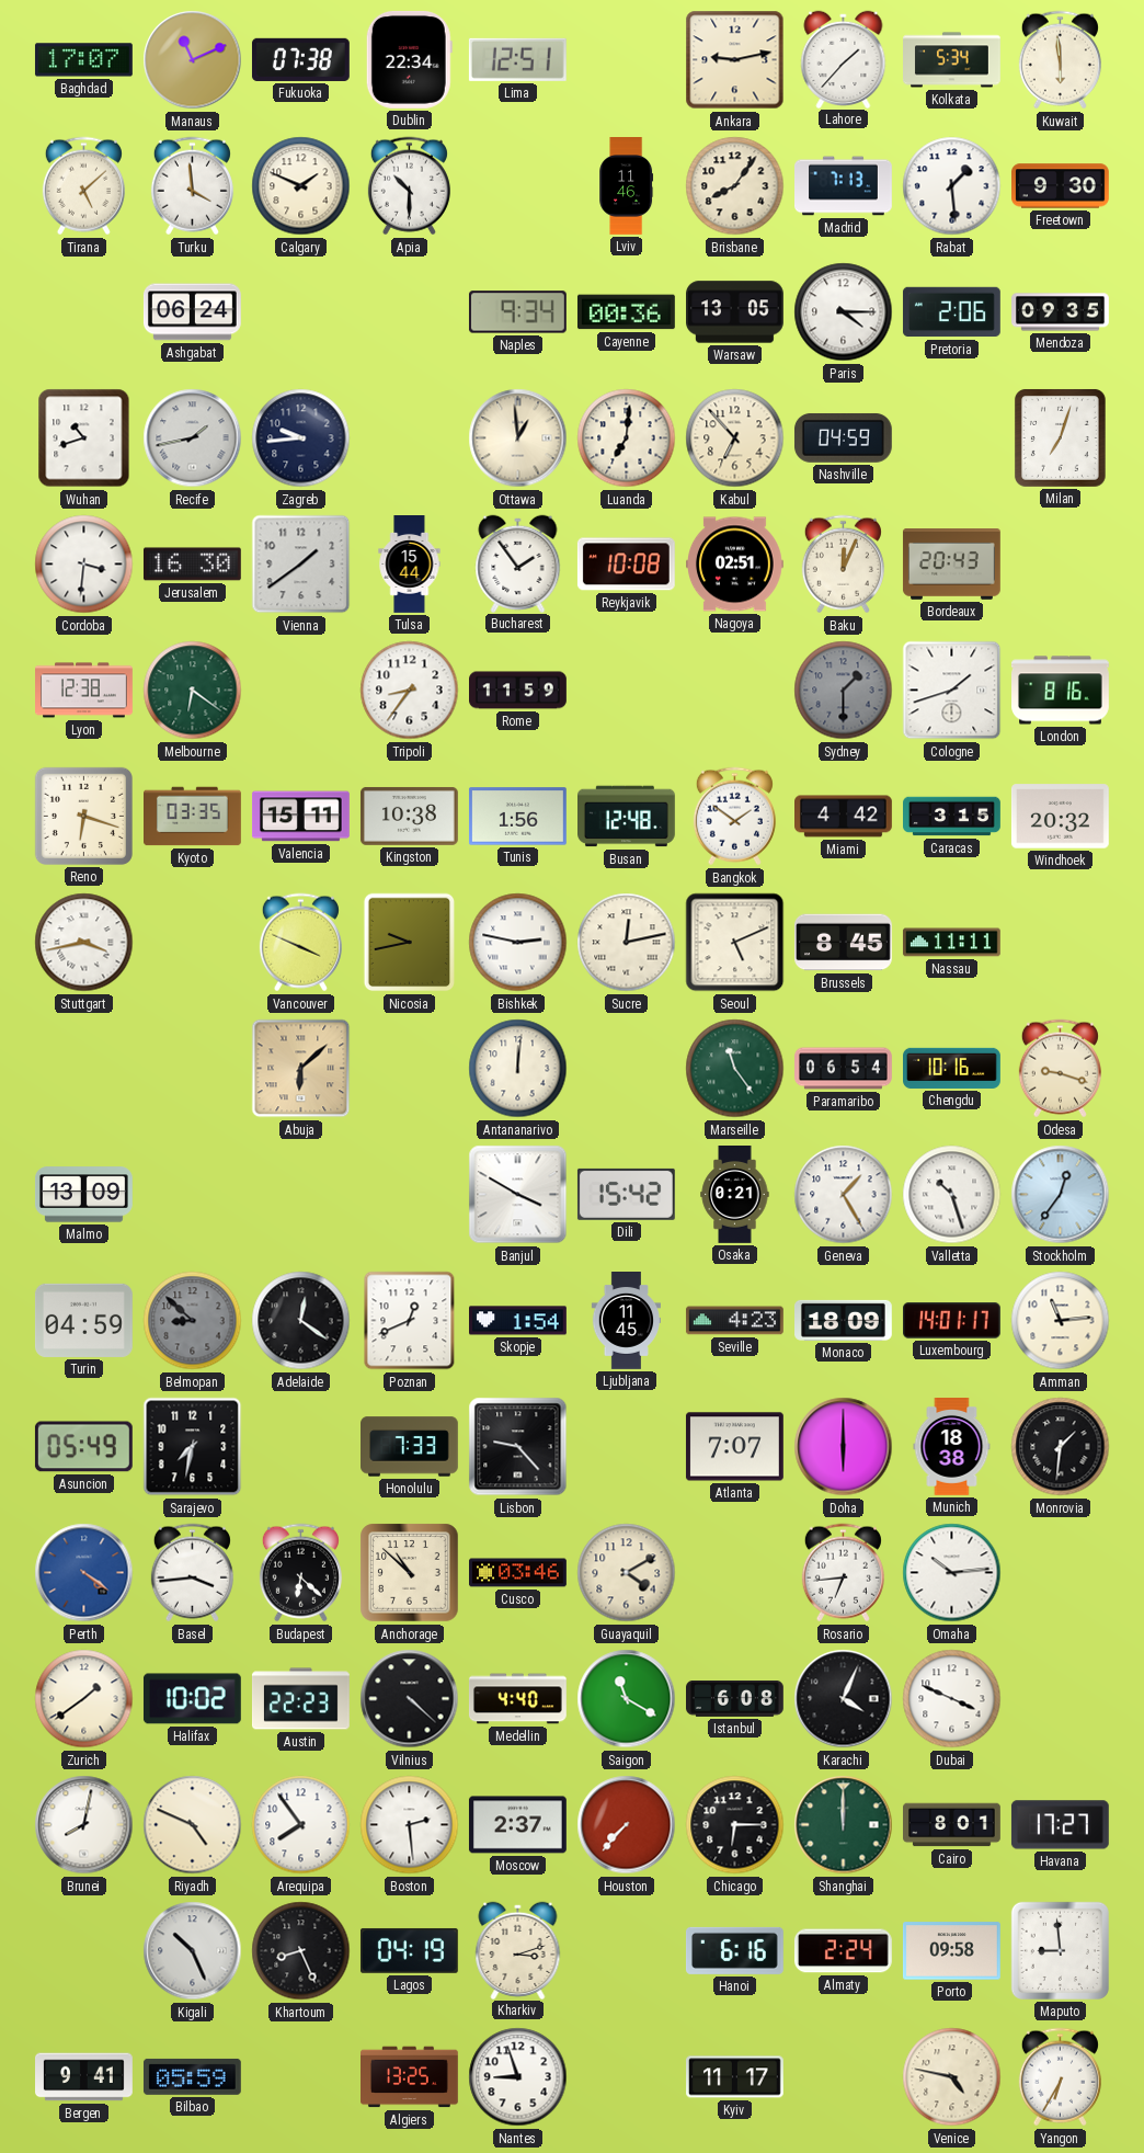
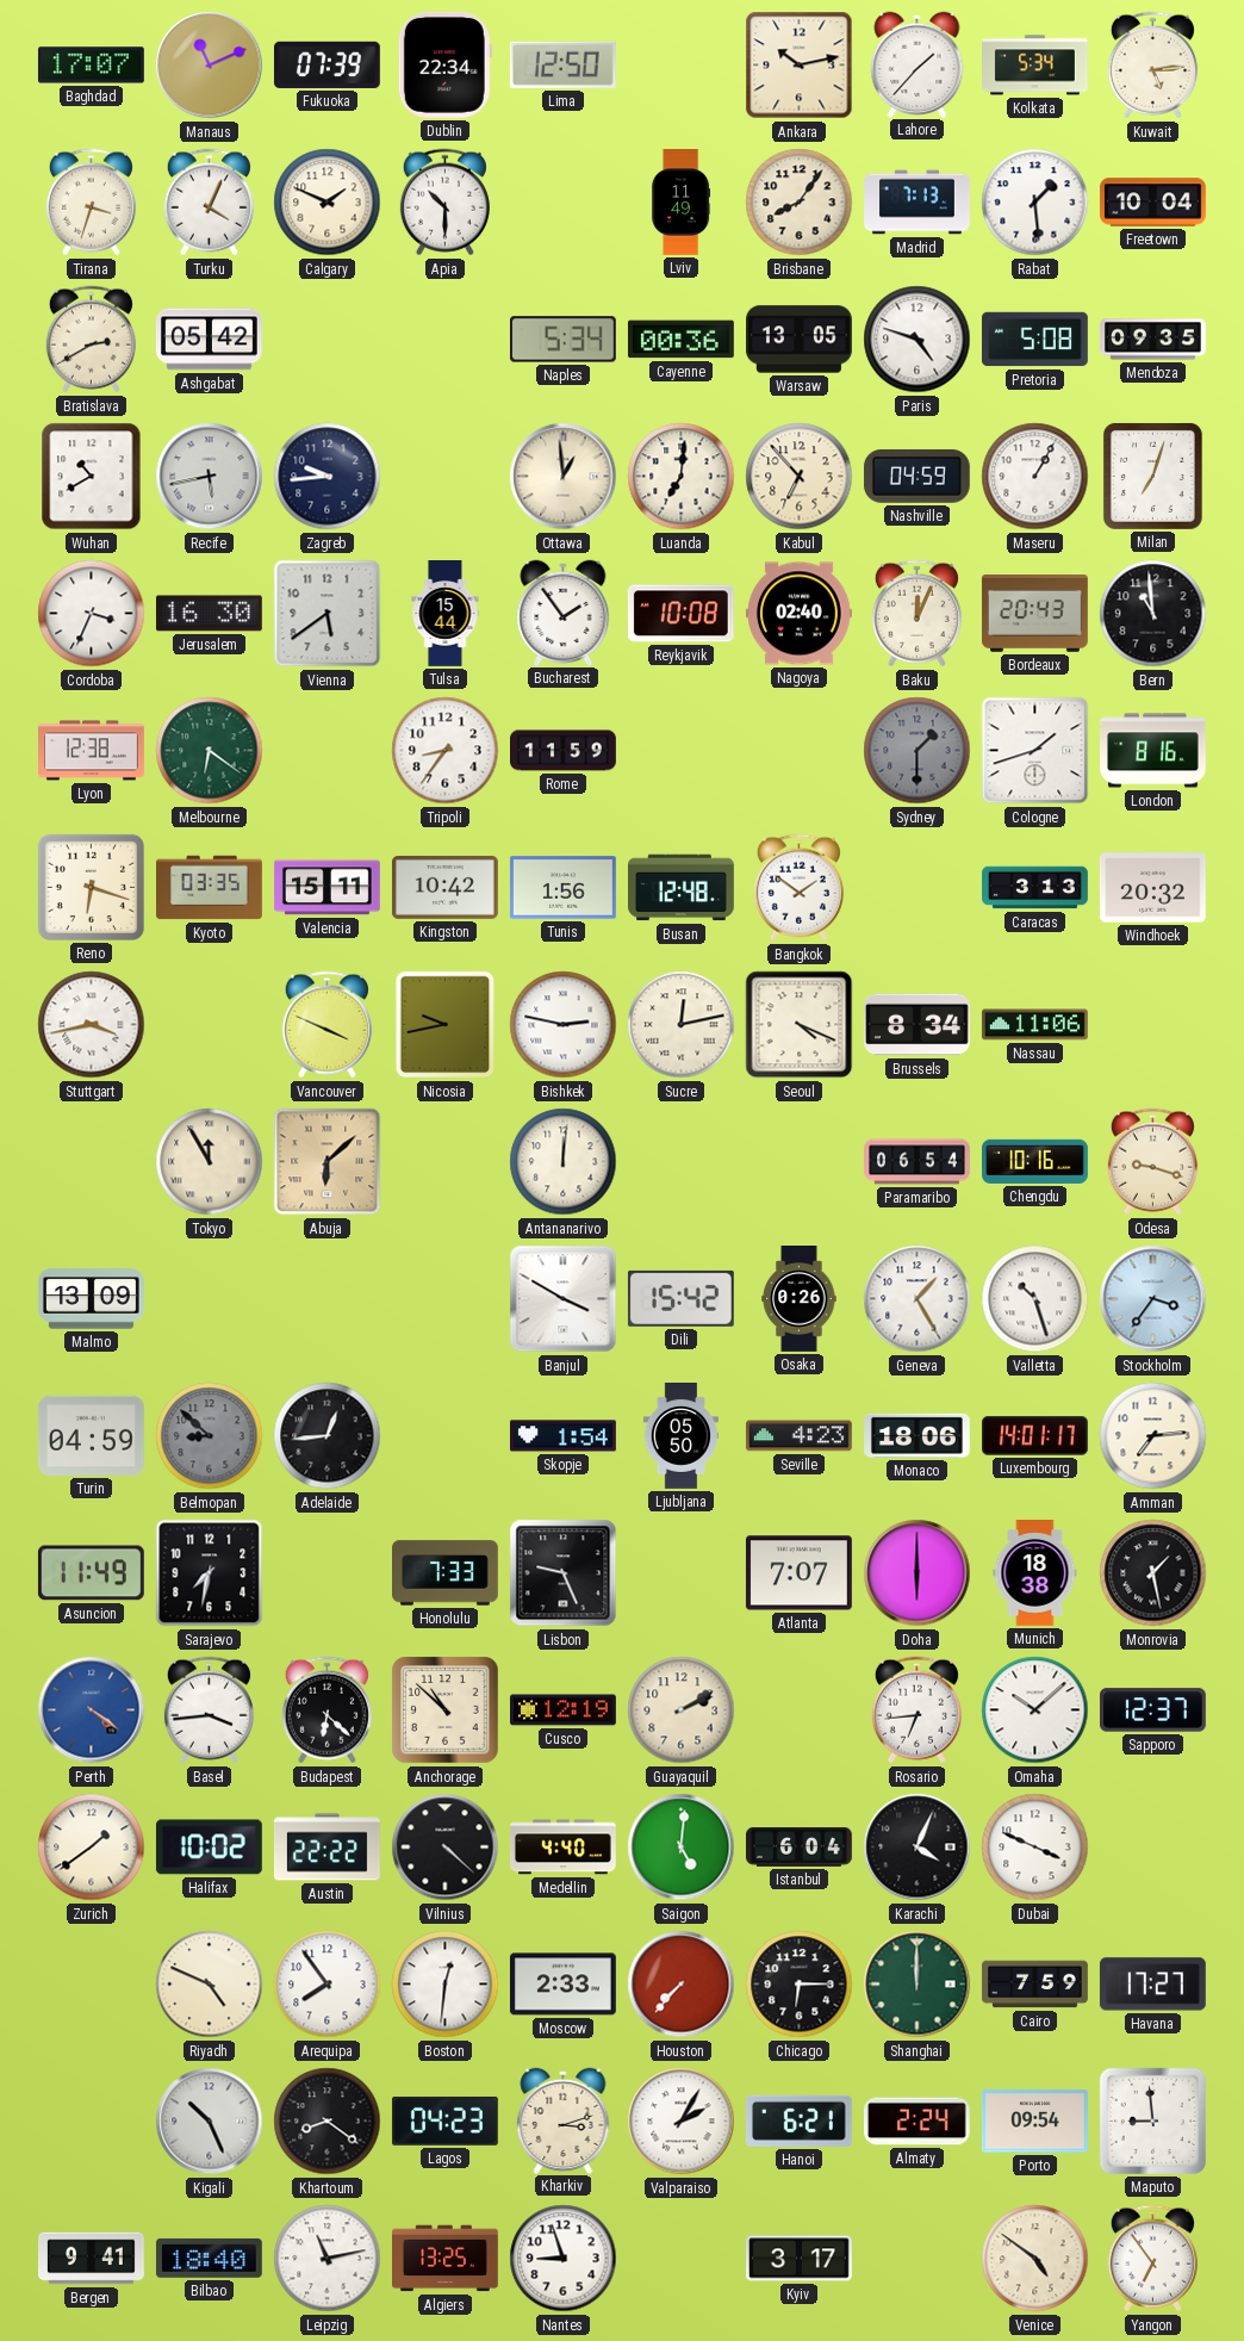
Fukuoka: 07:38 -> 07:39
Lima: 12:51 -> 12:50
Ankara: 9:13 -> 10:13
Kuwait: 5:59 -> 5:14
Tirana: 5:08 -> 3:33
Turku: 3:59 -> 4:04
Lviv: 11:46 -> 11:49
Freetown: 9:30 -> 10:04
Bratislava: none -> 2:40
Ashgabat: 06:24 -> 05:42
Naples: 9:34 -> 5:34
Paris: 4:15 -> 4:48
Pretoria: 2:06 -> 5:08
Wuhan: 10:42 -> 10:40
Recife: 1:43 -> 5:43
Maseru: none -> 1:05
Cordoba: 3:31 -> 3:34
Vienna: 1:39 -> 5:39
Nagoya: 02:51 -> 02:40
Bern: none -> 10:59
Kingston: 10:38 -> 10:42
Miami: 4:42 -> none
Caracas: 3:15 -> 3:13
Seoul: 5:11 -> 4:19
Brussels: 8:45 -> 8:34
Nassau: 11:11 -> 11:06
Tokyo: none -> 11:55
Marseille: 11:24 -> none
Osaka: 0:21 -> 0:26
Stockholm: 12:36 -> 3:36
Adelaide: 12:21 -> 12:44
Poznan: 12:41 -> none
Ljubljana: 11:45 -> 05:50
Monaco: 18:09 -> 18:06
Amman: 11:14 -> 7:14
Asuncion: 05:49 -> 11:49
Lisbon: 9:23 -> 9:26
Monrovia: 1:31 -> 1:28
Cusco: 03:46 -> 12:19
Guayaquil: 4:10 -> 2:10
Omaha: 10:14 -> 10:08
Sapporo: none -> 12:37
Austin: 22:23 -> 22:22
Saigon: 11:20 -> 5:01
Istanbul: 6:08 -> 6:04
Brunei: 8:02 -> none
Boston: 2:29 -> 12:31
Moscow: 2:37 -> 2:33
Cairo: 8:01 -> 7:59
Khartoum: 8:26 -> 8:21
Lagos: 04:19 -> 04:23
Valparaiso: none -> 2:05
Hanoi: 6:16 -> 6:21
Porto: 09:58 -> 09:54
Bilbao: 05:59 -> 18:40
Leipzig: none -> 11:13
Kyiv: 11:17 -> 3:17
Venice: 4:47 -> 4:51
Yangon: 6:35 -> 6:54
